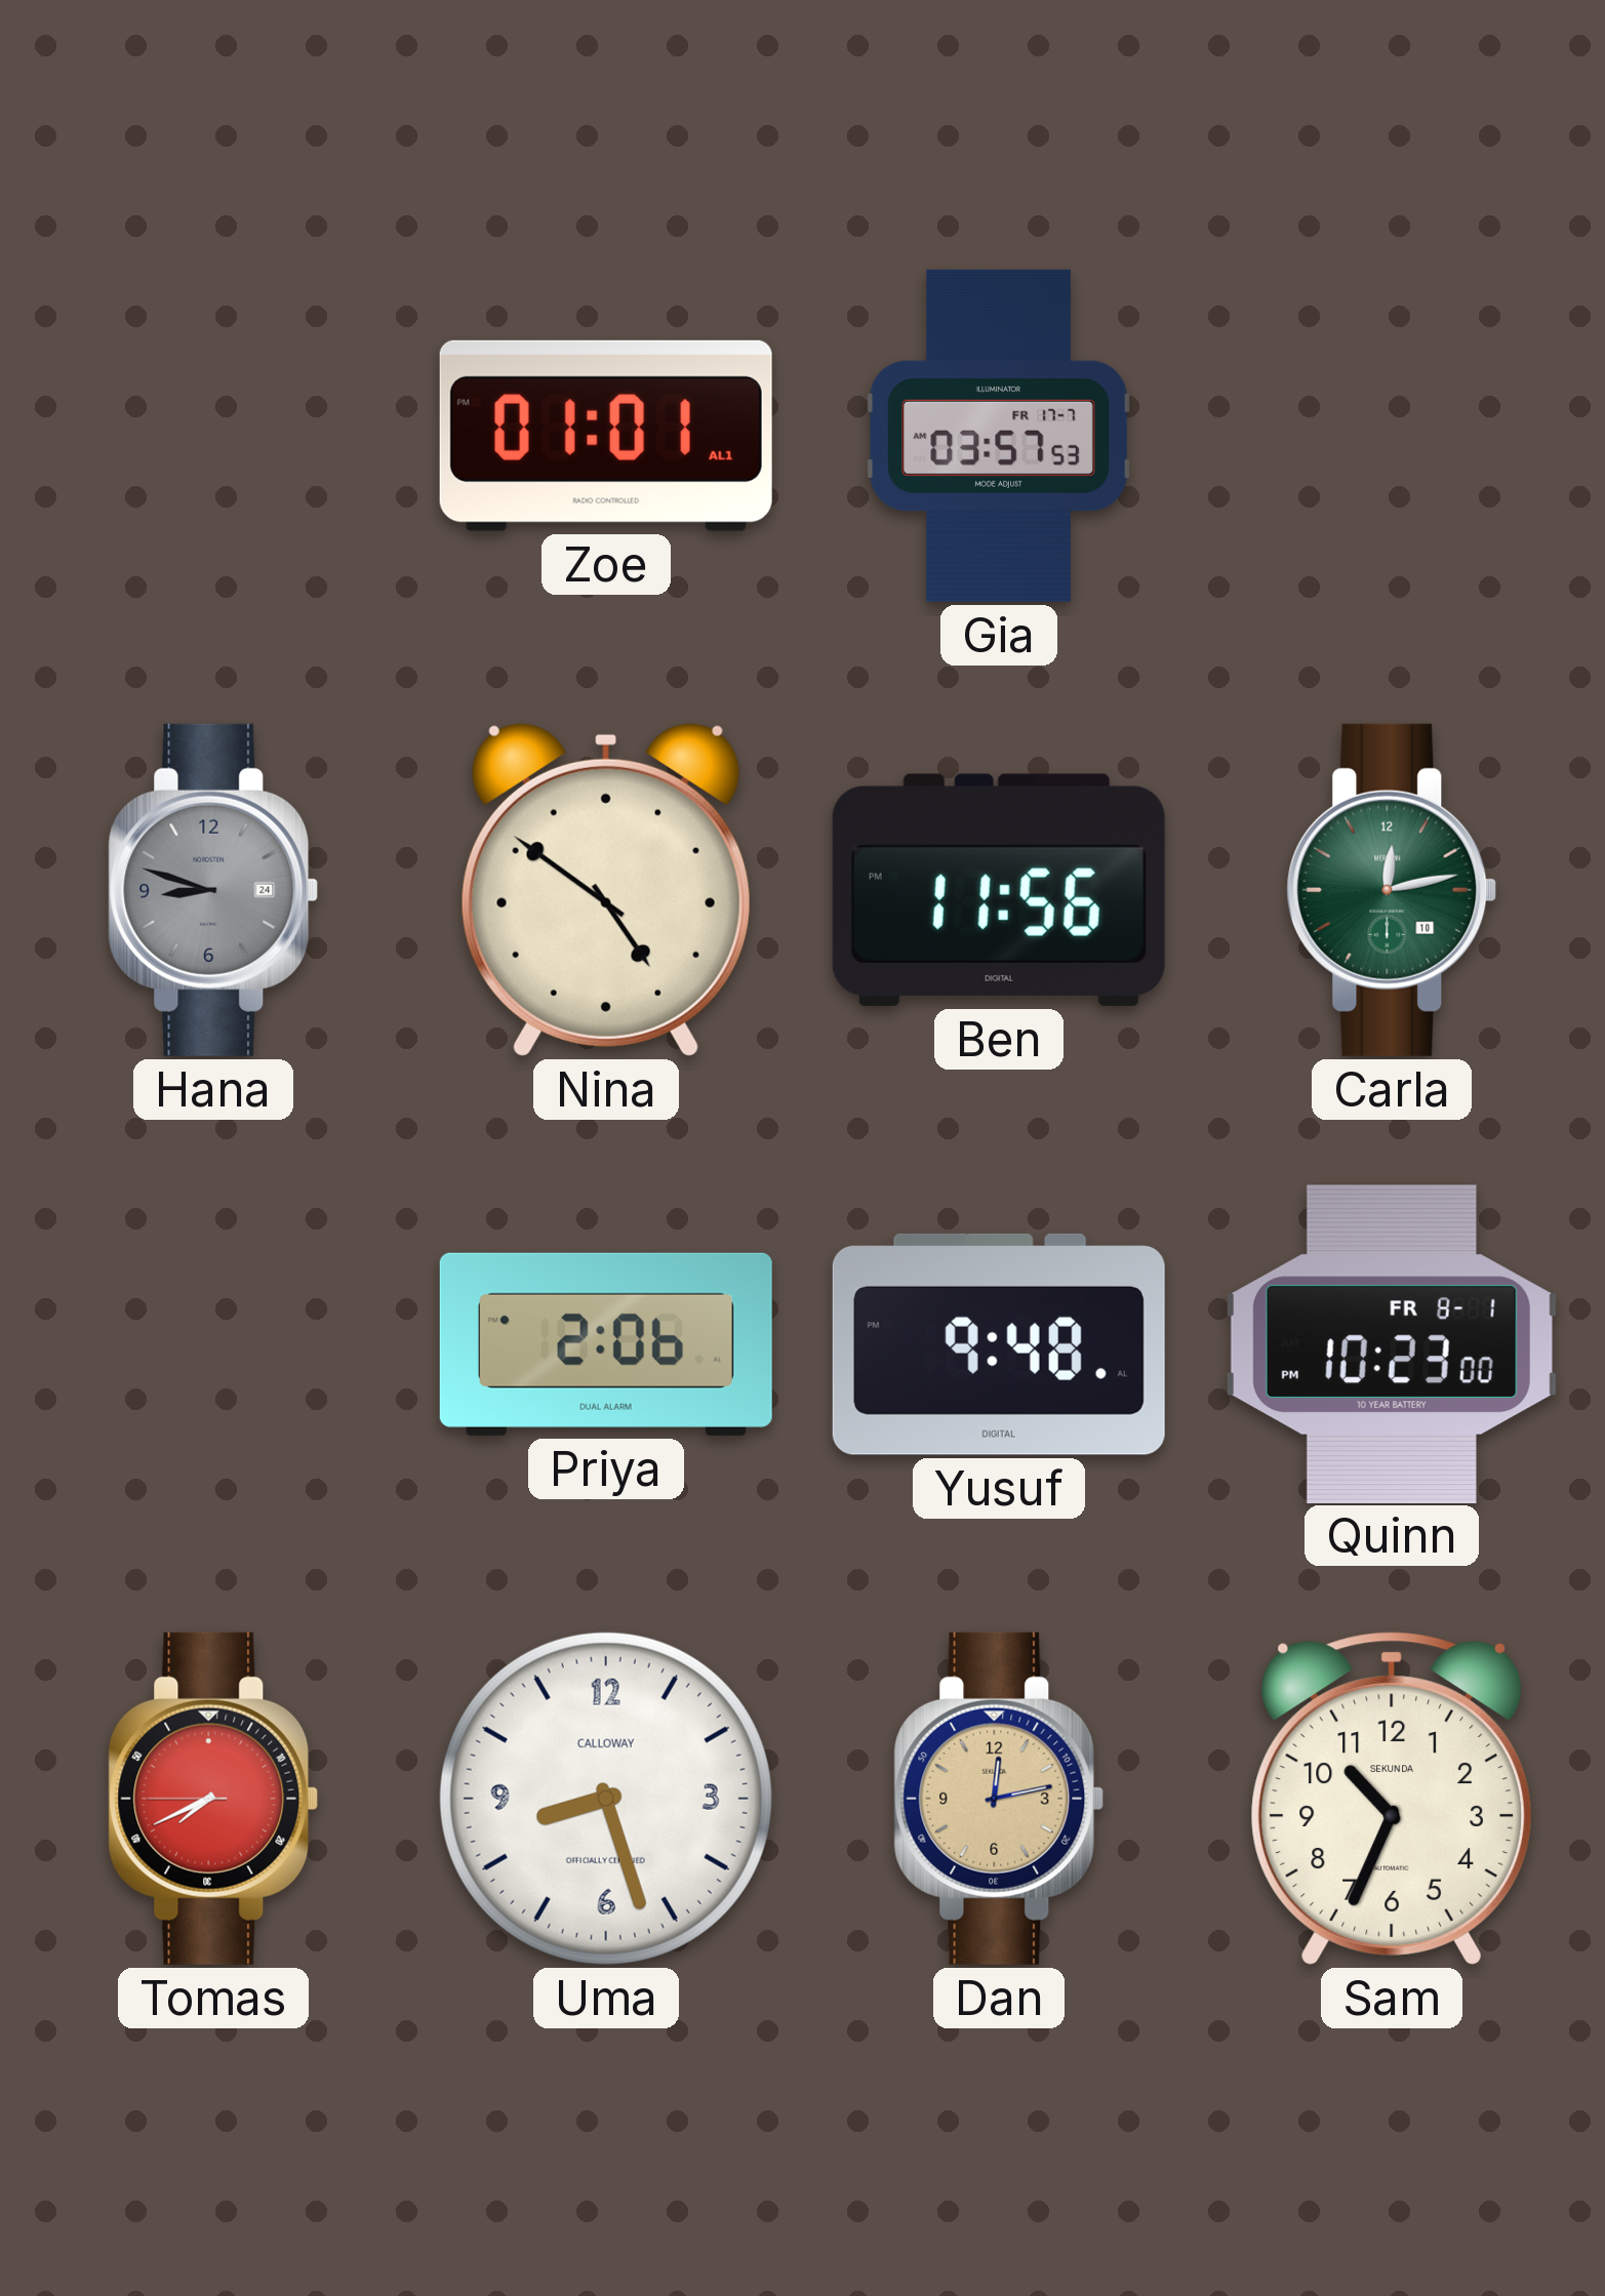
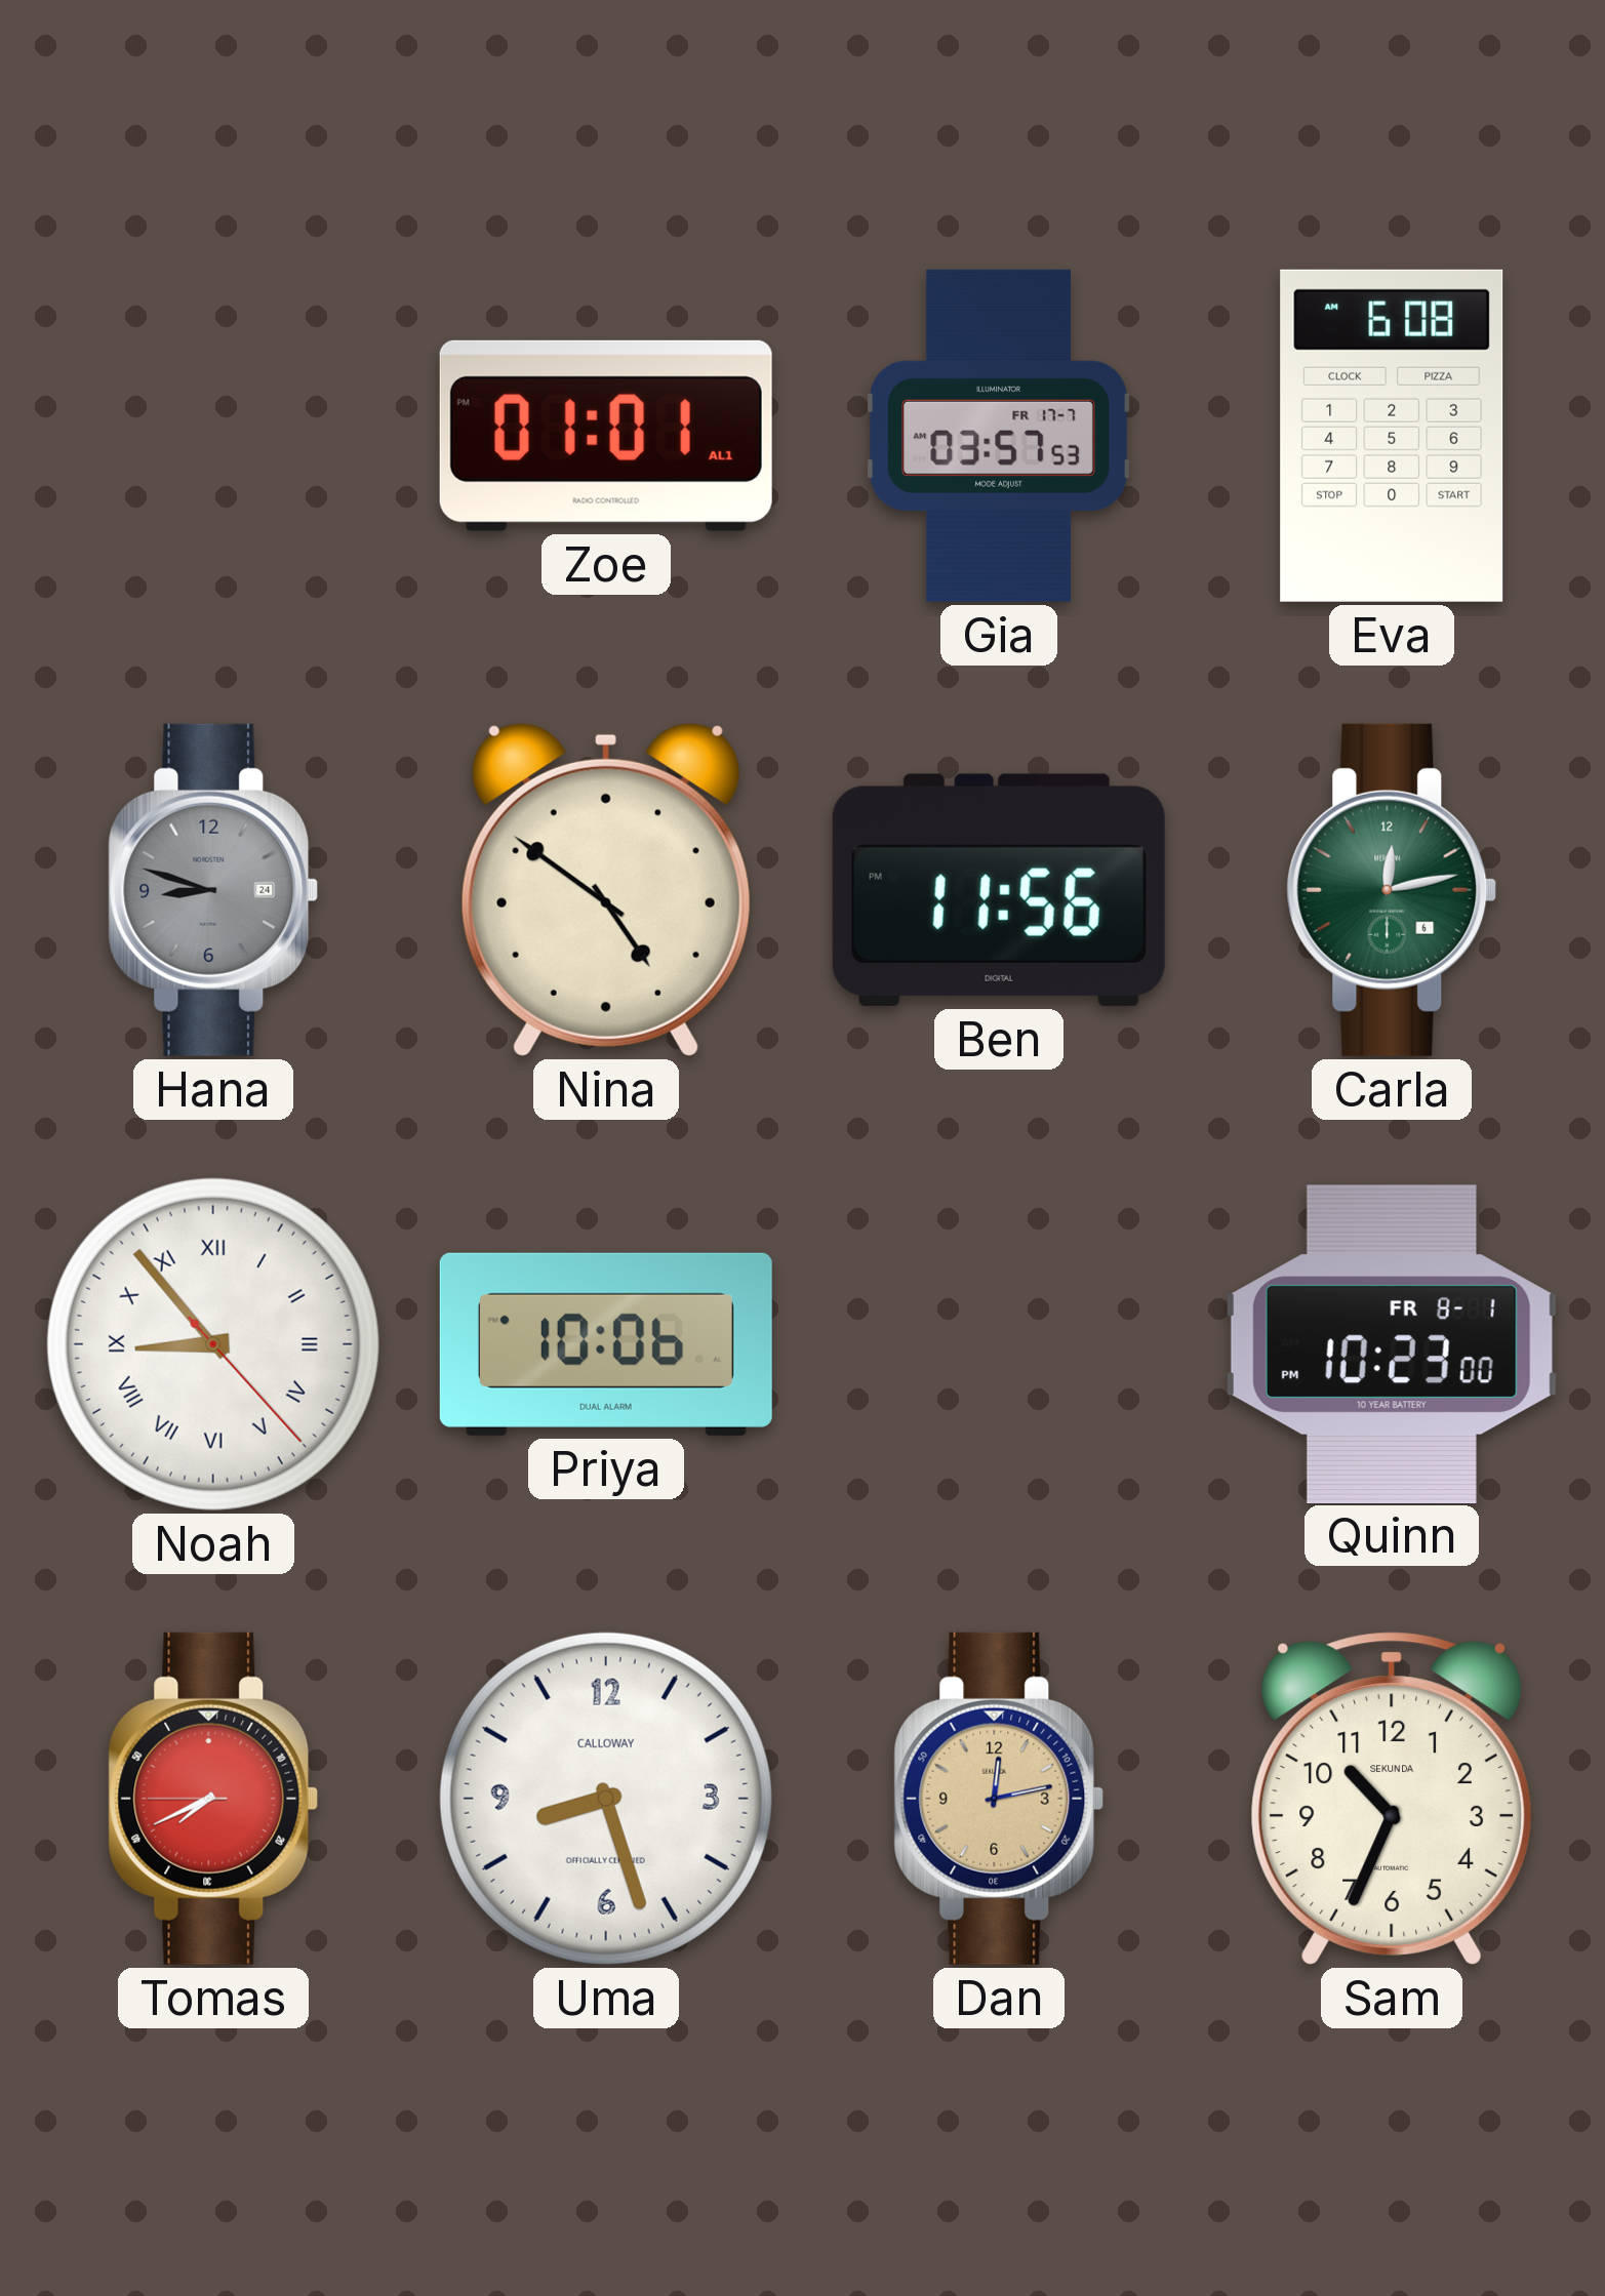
Eva: none -> 6:08
Carla date: 10 -> 6
Noah: none -> 8:53
Priya: 2:06 -> 10:06
Yusuf: 9:48 -> none
